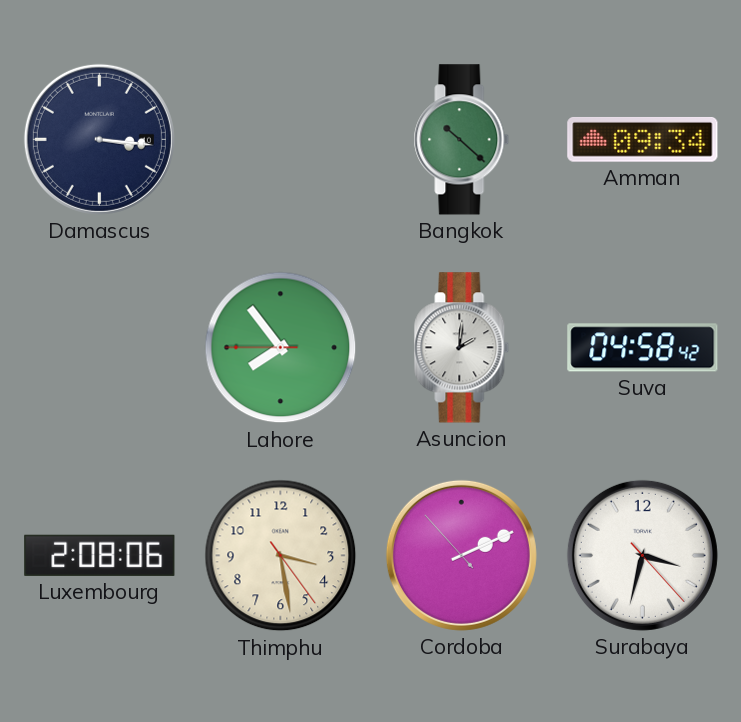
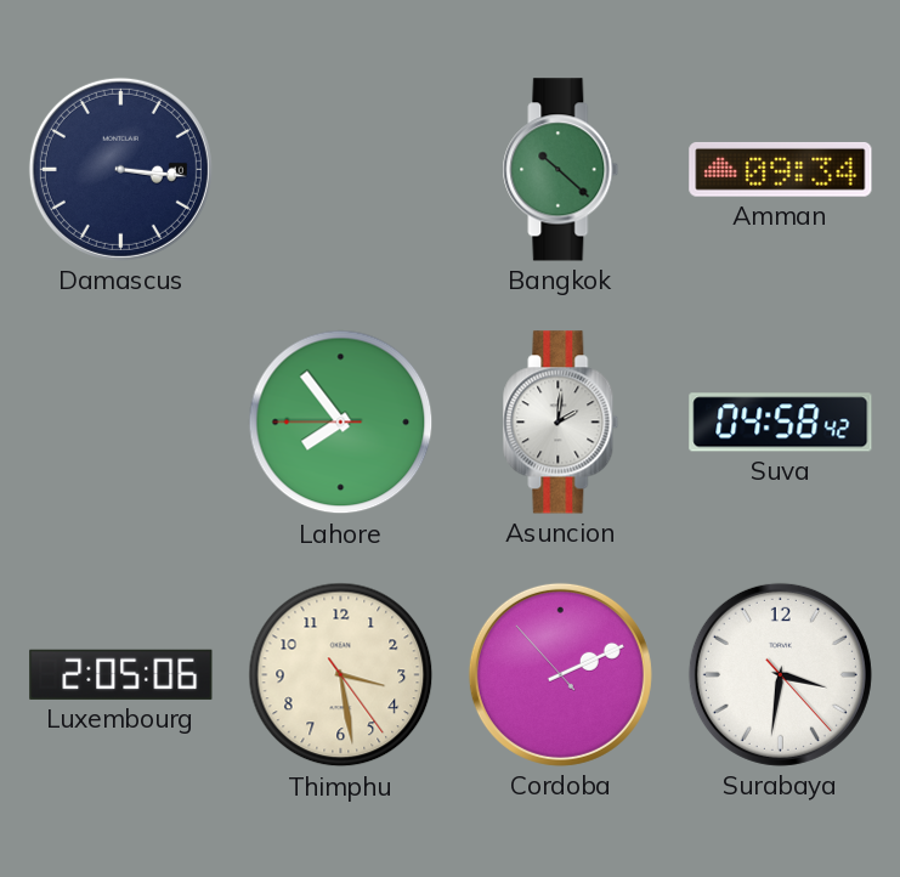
Luxembourg: 2:08 -> 2:05
Surabaya: 3:32 -> 3:31
